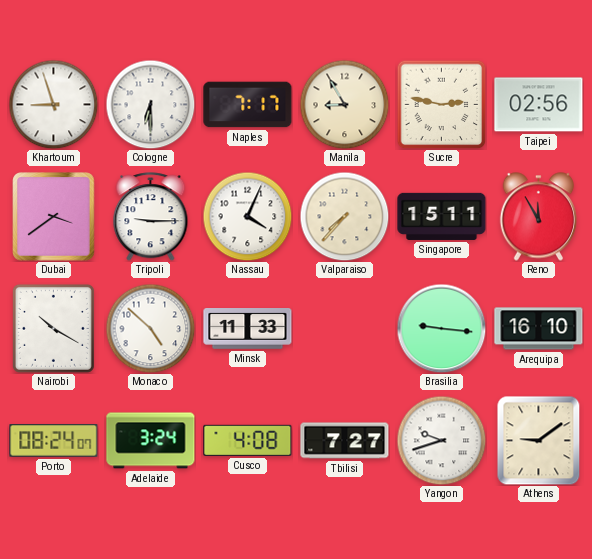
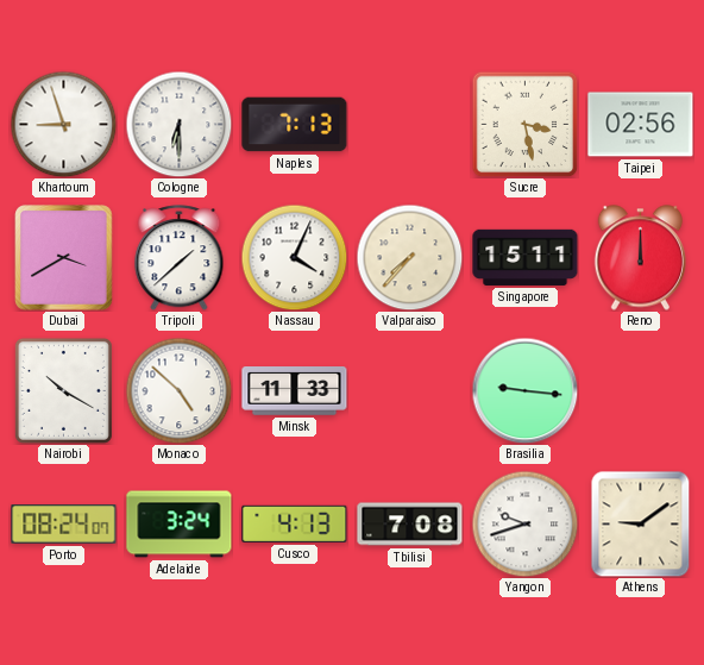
Naples: 7:17 -> 7:13
Manila: 8:55 -> none
Sucre: 2:47 -> 3:28
Dubai: 3:39 -> 3:40
Tripoli: 9:15 -> 1:38
Reno: 11:55 -> 12:00
Arequipa: 16:10 -> none
Cusco: 4:08 -> 4:13
Tbilisi: 7:27 -> 7:08
